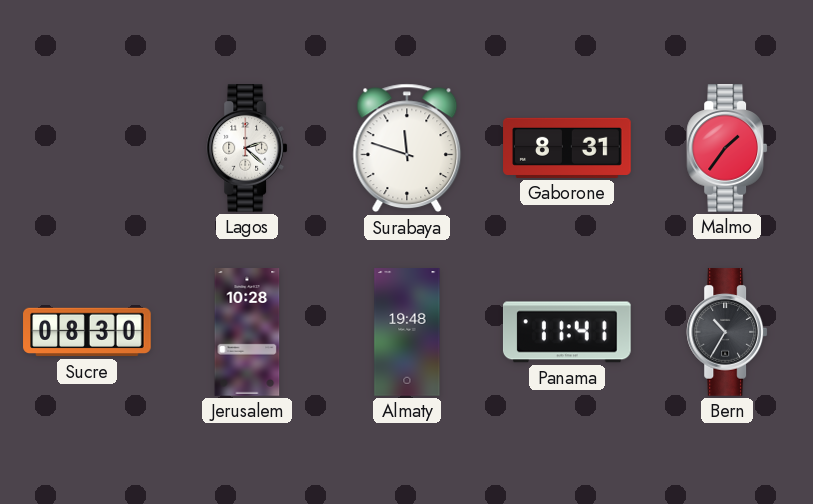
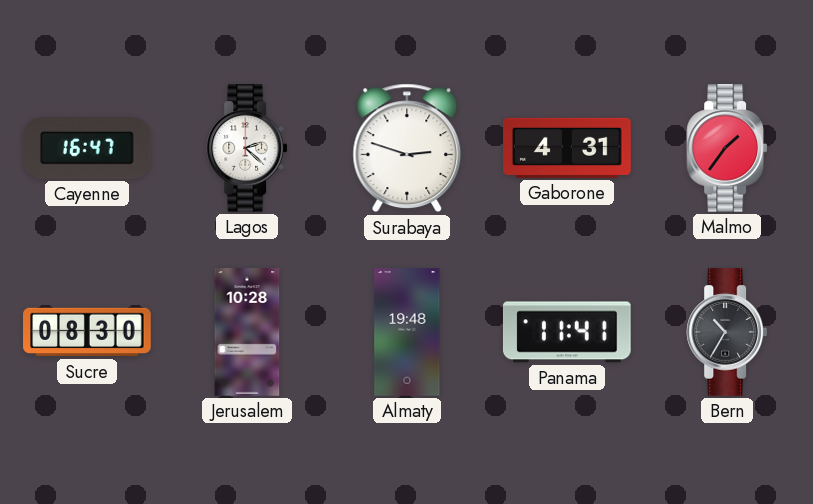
Cayenne: none -> 16:47
Surabaya: 11:48 -> 2:48
Gaborone: 8:31 -> 4:31
